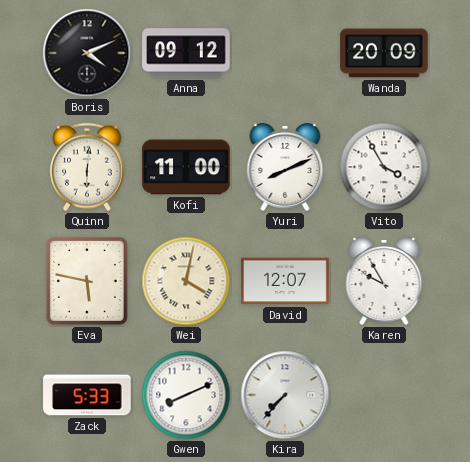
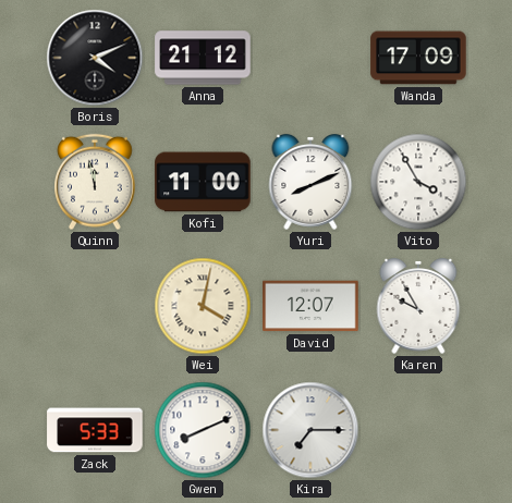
Anna: 09:12 -> 21:12
Wanda: 20:09 -> 17:09
Quinn: 6:01 -> 11:58
Eva: 5:47 -> none
Kira: 7:37 -> 7:15
